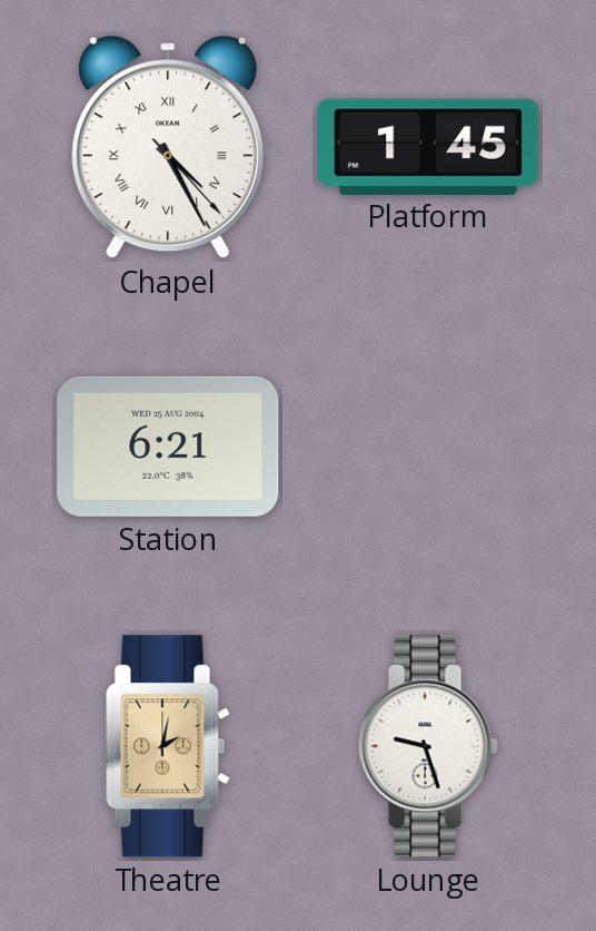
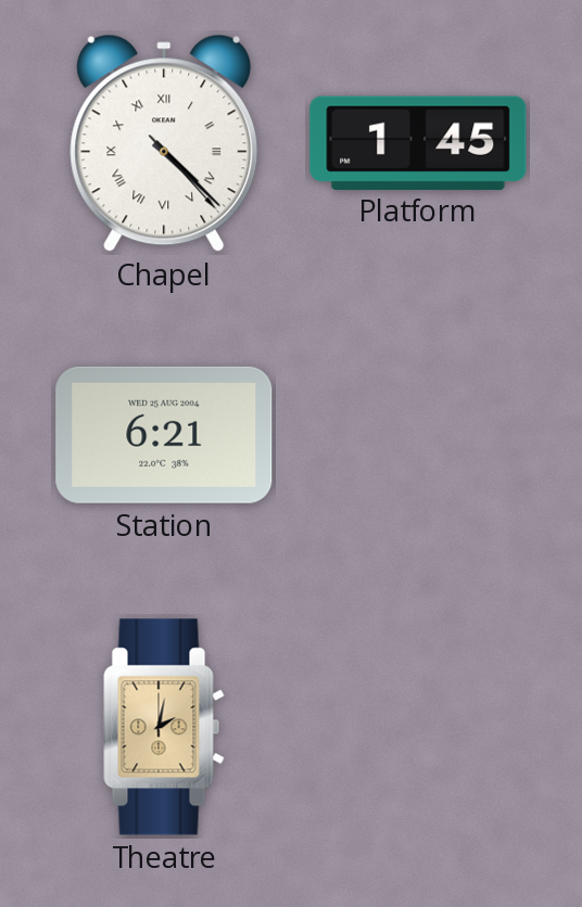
Chapel: 4:25 -> 4:22
Lounge: 9:27 -> none
